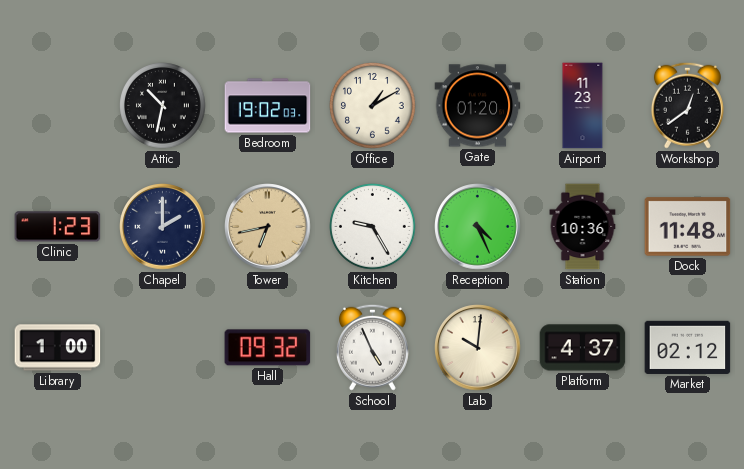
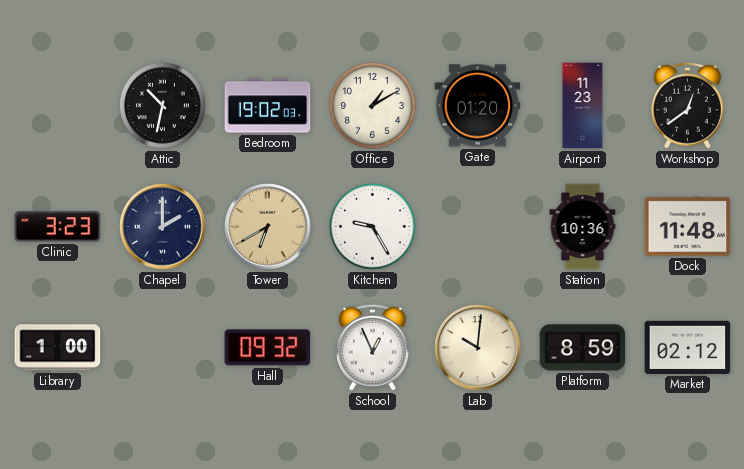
Clinic: 1:23 -> 3:23
Tower: 6:43 -> 6:40
Reception: 4:26 -> none
School: 4:56 -> 12:56
Platform: 4:37 -> 8:59
